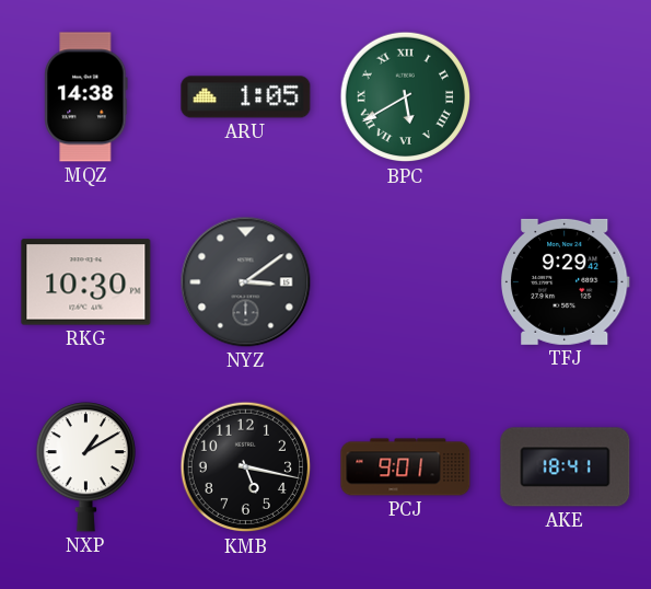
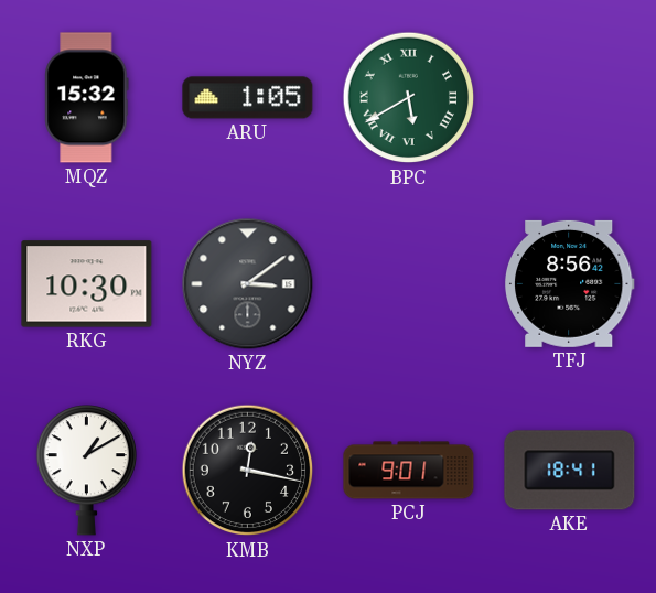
MQZ: 14:38 -> 15:32
TFJ: 9:29 -> 8:56
KMB: 5:17 -> 12:17
